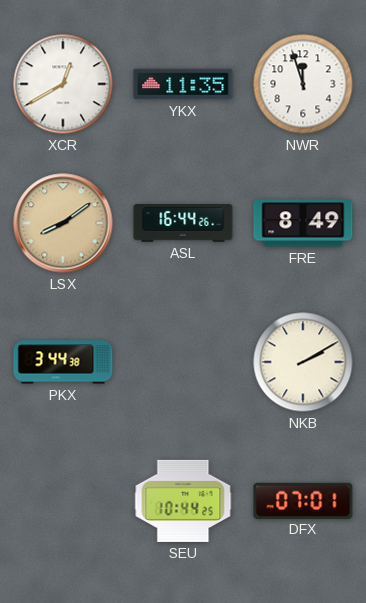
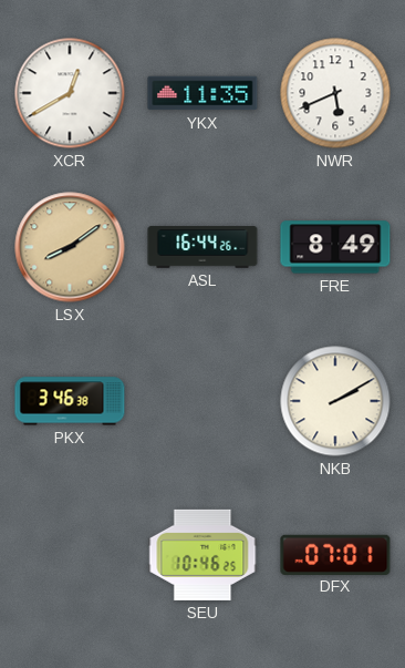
NWR: 11:57 -> 5:41
PKX: 3:44 -> 3:46
SEU: 10:44 -> 10:46
